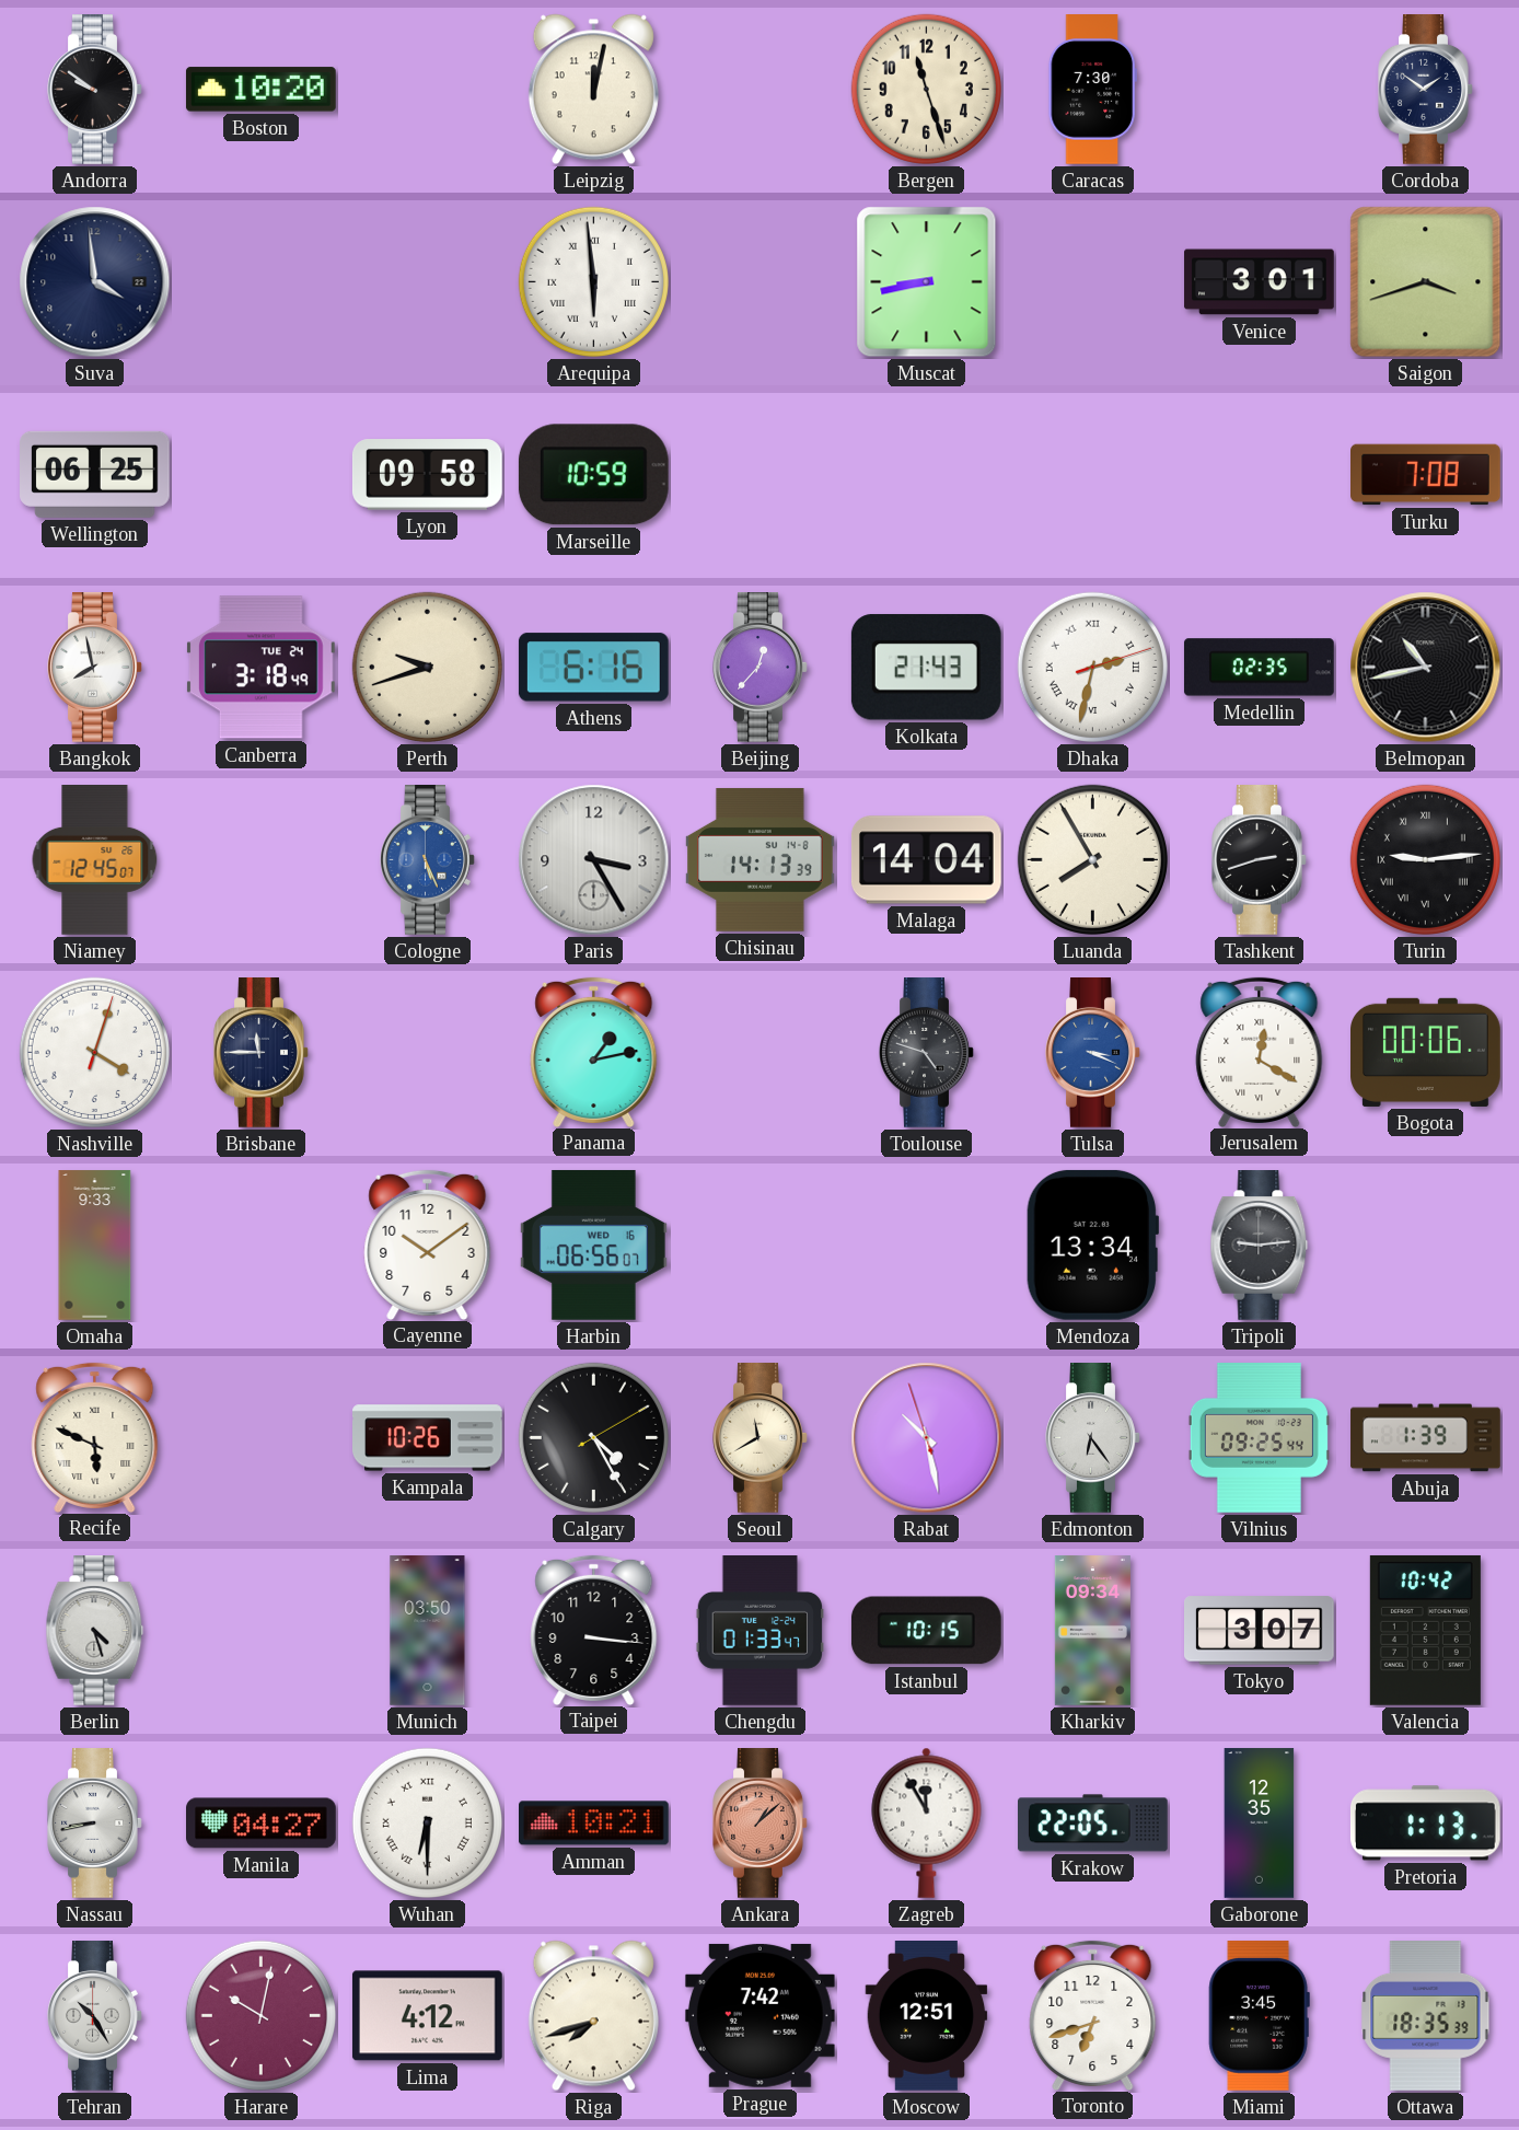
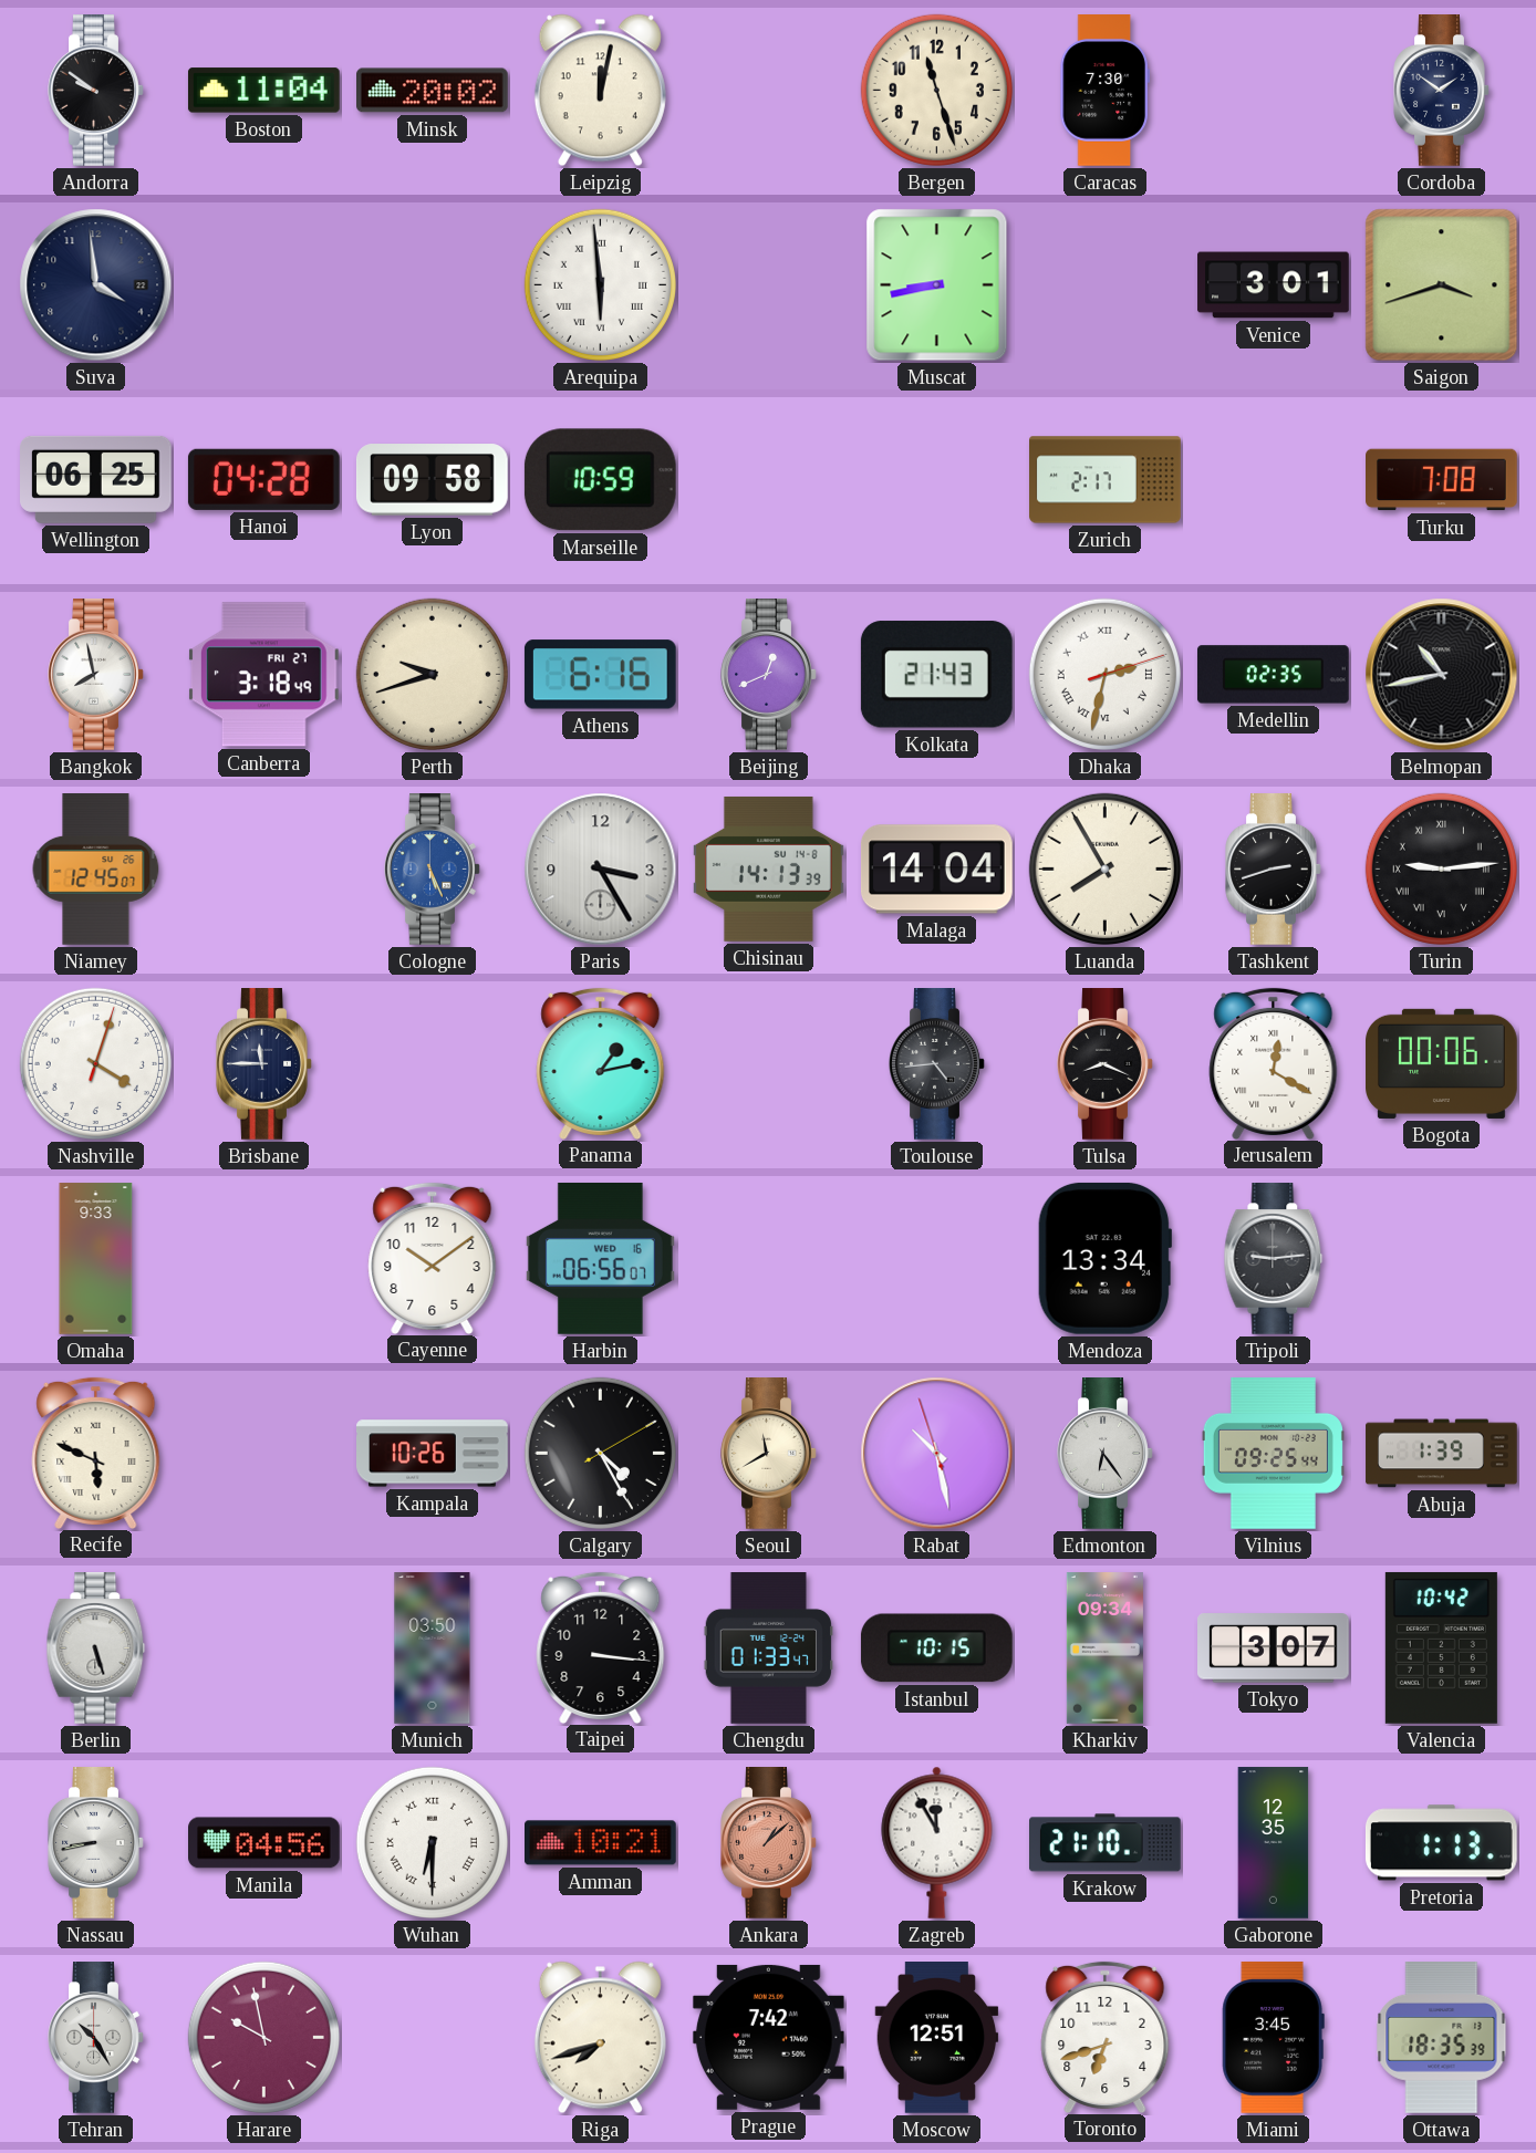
Boston: 10:20 -> 11:04
Minsk: none -> 20:02
Hanoi: none -> 04:28
Zurich: none -> 2:17
Canberra date: TUE 24 -> FRI 27
Beijing: 12:37 -> 12:41
Toulouse: 4:48 -> 4:44
Tulsa: 3:19 -> 8:19
Tulsa dial: blue -> black
Berlin: 4:27 -> 5:27
Manila: 04:27 -> 04:56
Krakow: 22:05 -> 21:10
Harare: 10:02 -> 9:58
Lima: 4:12 -> none
